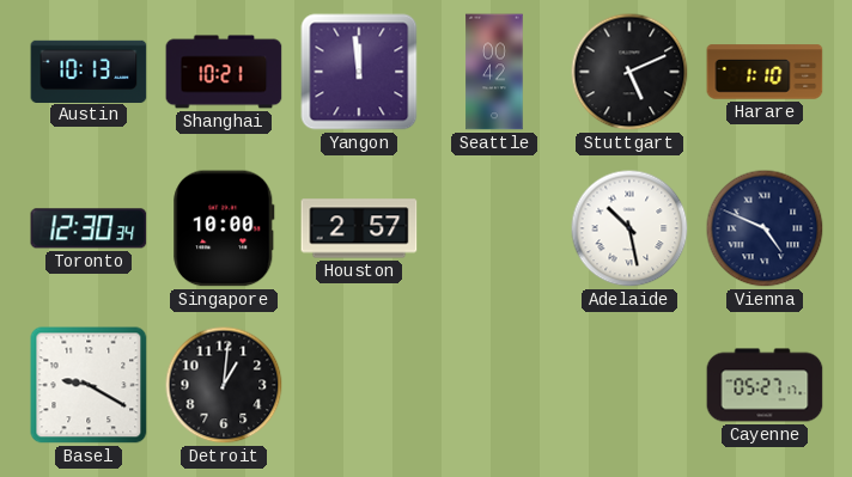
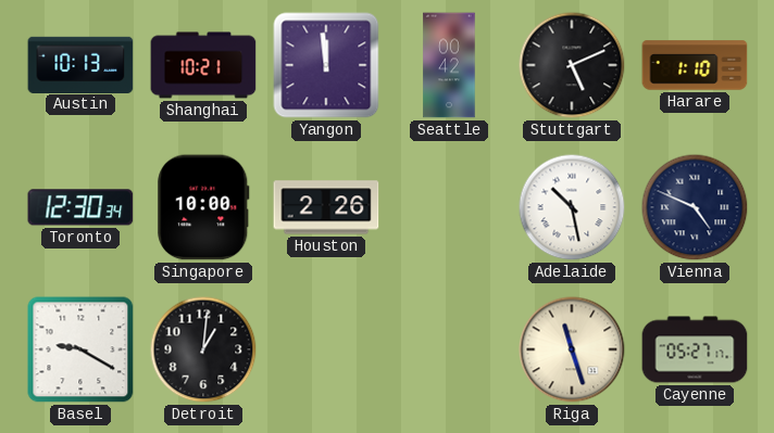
Houston: 2:57 -> 2:26
Riga: none -> 11:27
